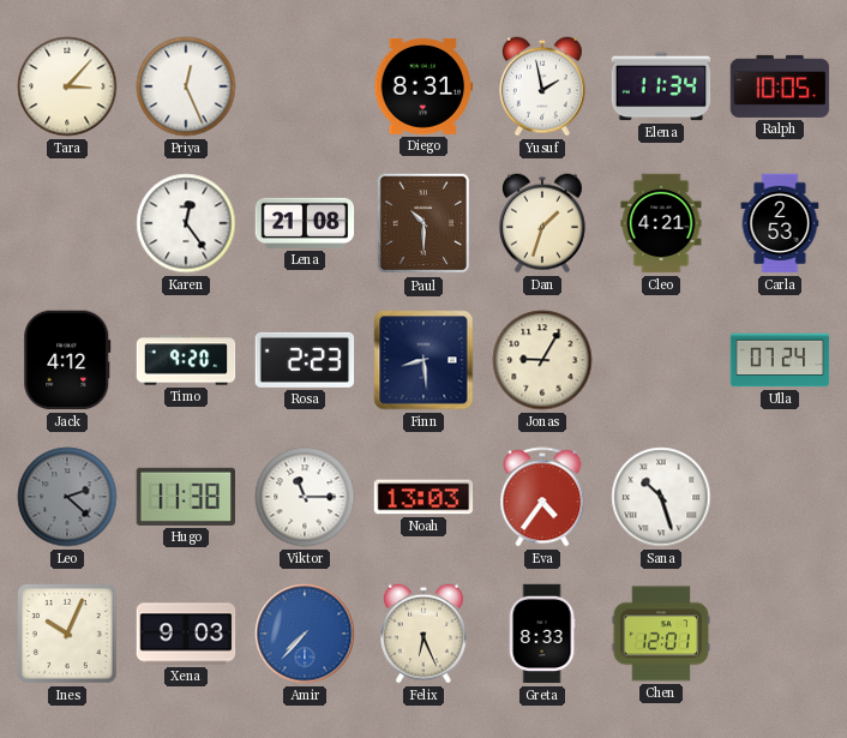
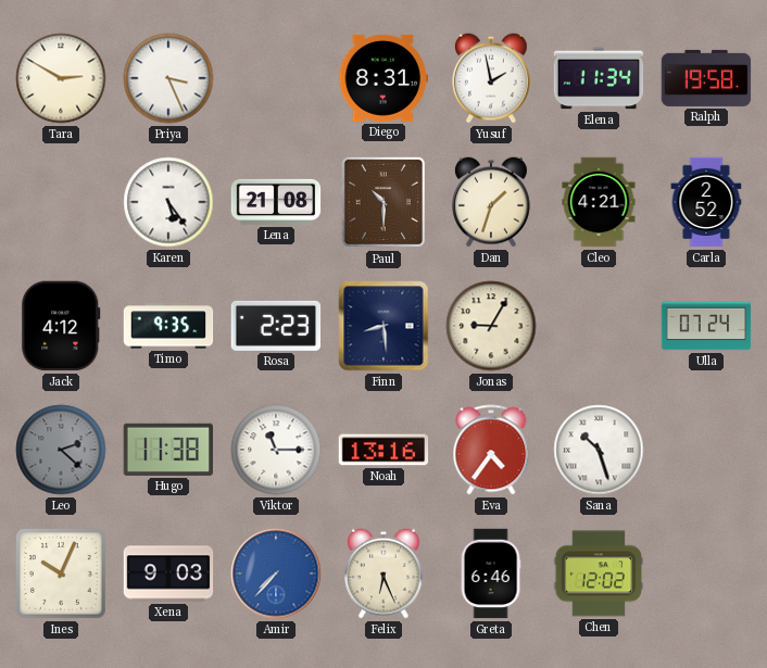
Tara: 3:07 -> 2:50
Priya: 12:26 -> 3:26
Ralph: 10:05 -> 19:58
Karen: 12:24 -> 5:24
Carla: 2:53 -> 2:52
Timo: 9:20 -> 9:35
Noah: 13:03 -> 13:16
Greta: 8:33 -> 6:46
Chen: 12:01 -> 12:02
